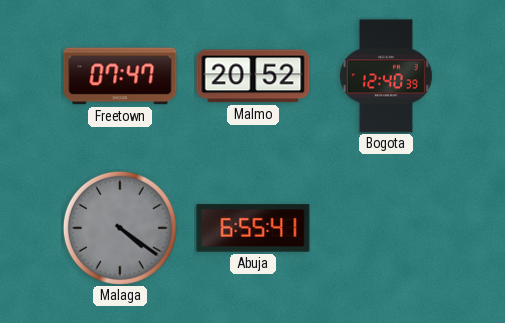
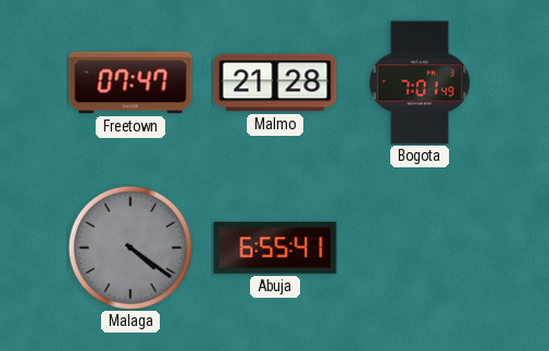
Malmo: 20:52 -> 21:28
Bogota: 12:40 -> 7:01
